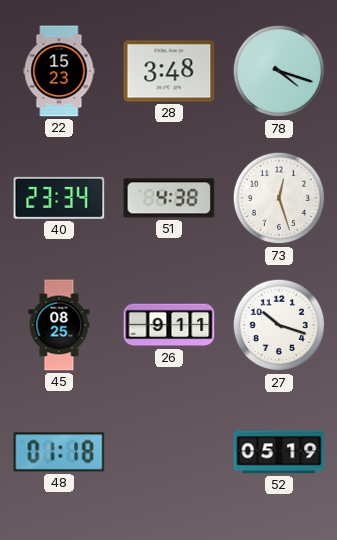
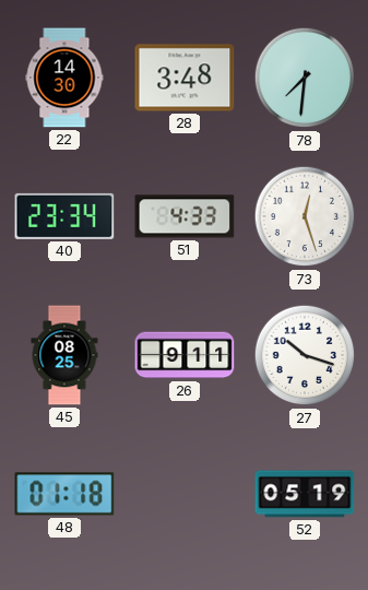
22: 15:23 -> 14:30
78: 4:18 -> 7:31
51: 4:38 -> 4:33
